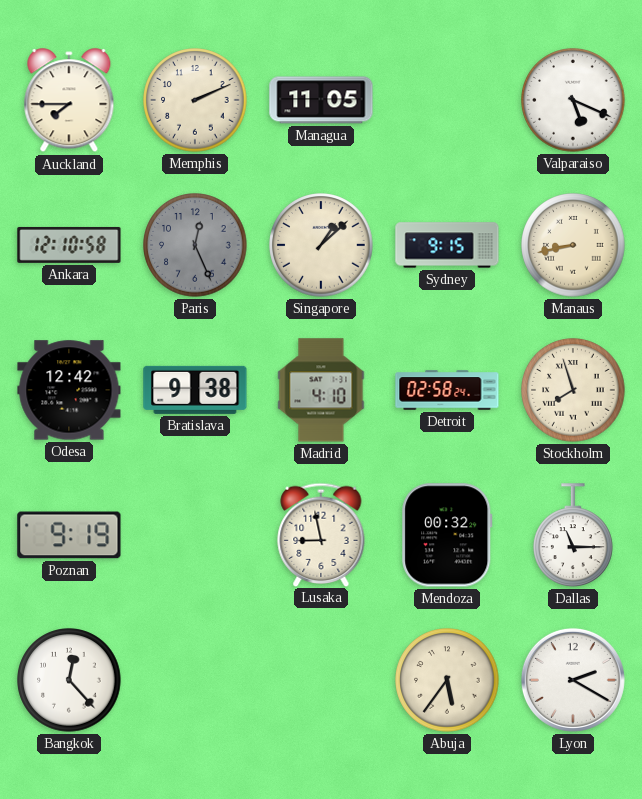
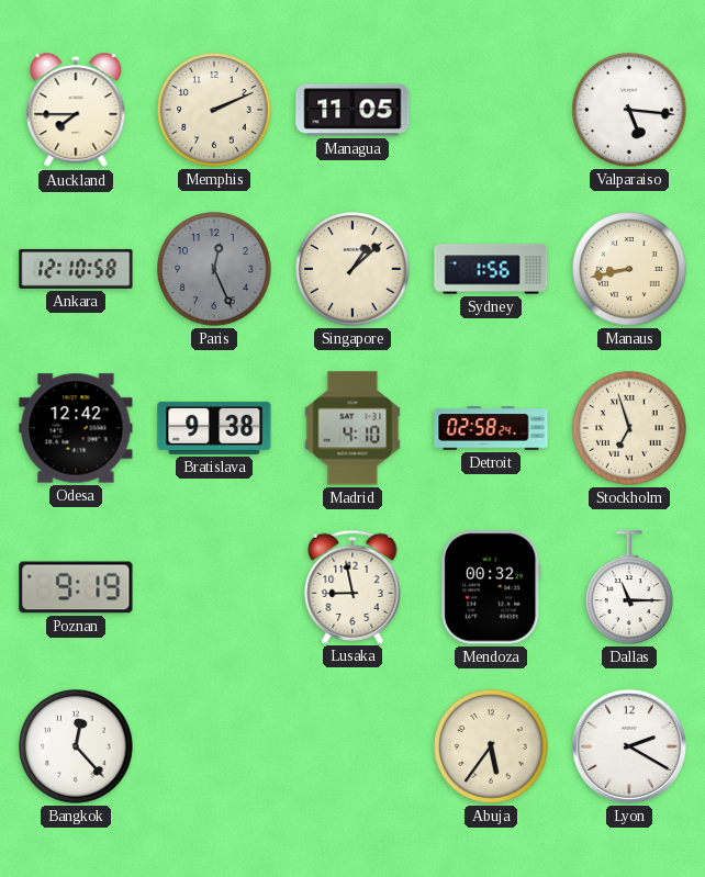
Valparaiso: 5:19 -> 5:16
Sydney: 9:15 -> 1:56
Stockholm: 7:57 -> 6:57
